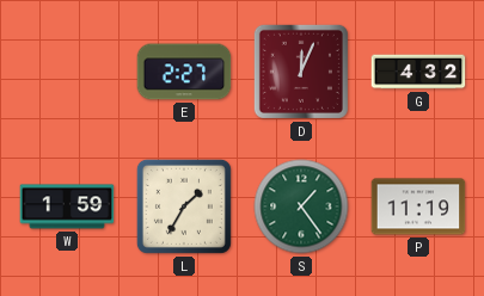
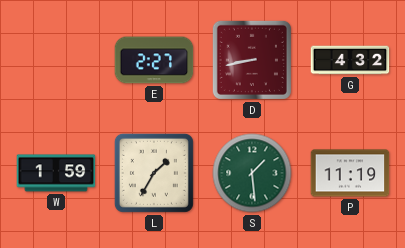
D: 12:04 -> 8:43
S: 1:24 -> 1:29
